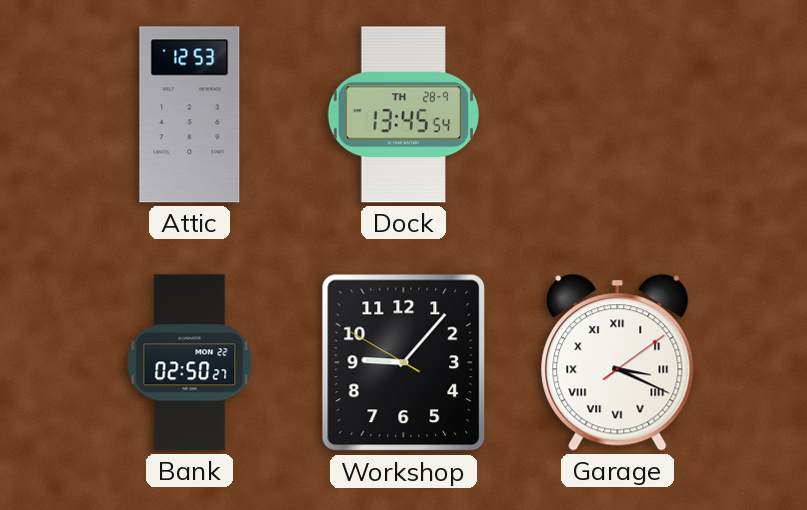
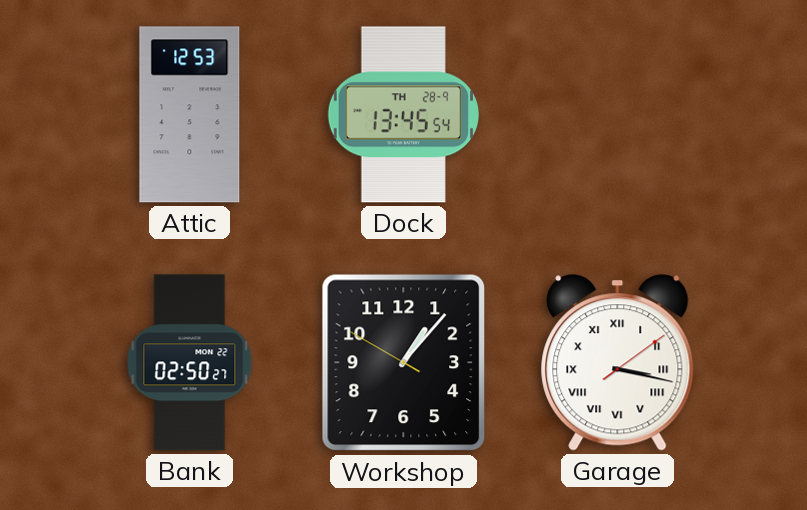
Workshop: 9:06 -> 1:06
Garage: 3:19 -> 3:17
